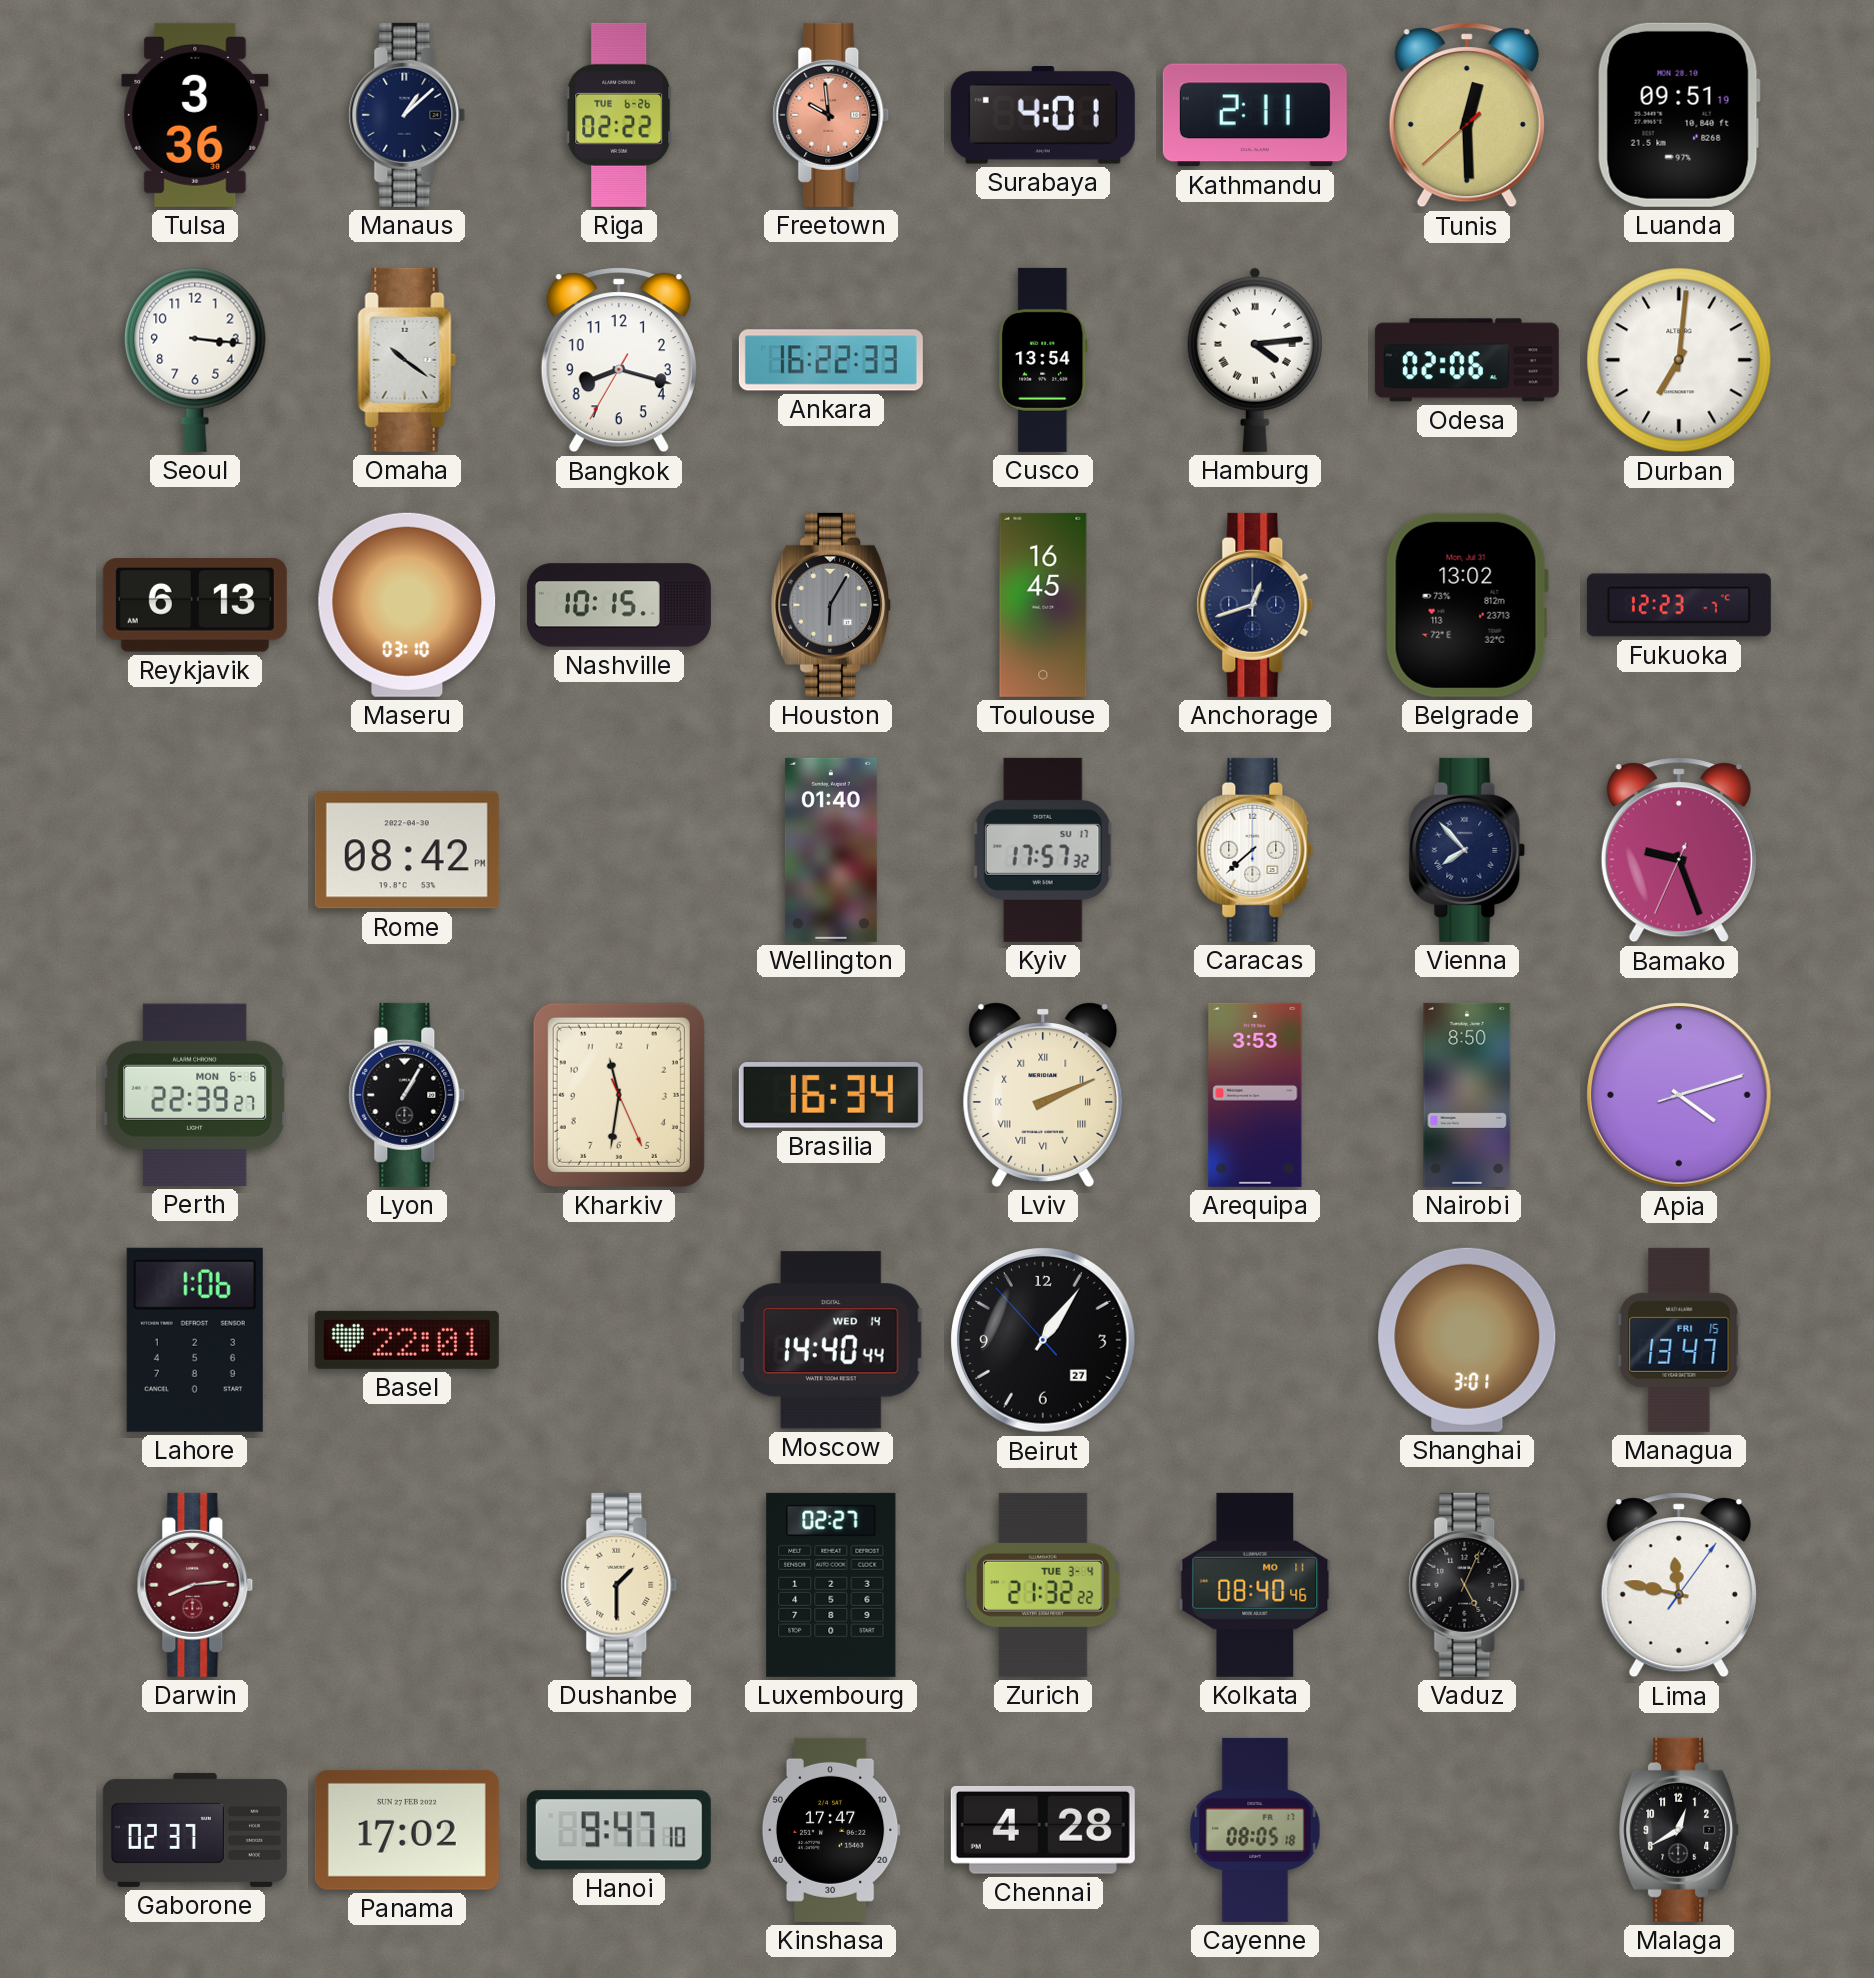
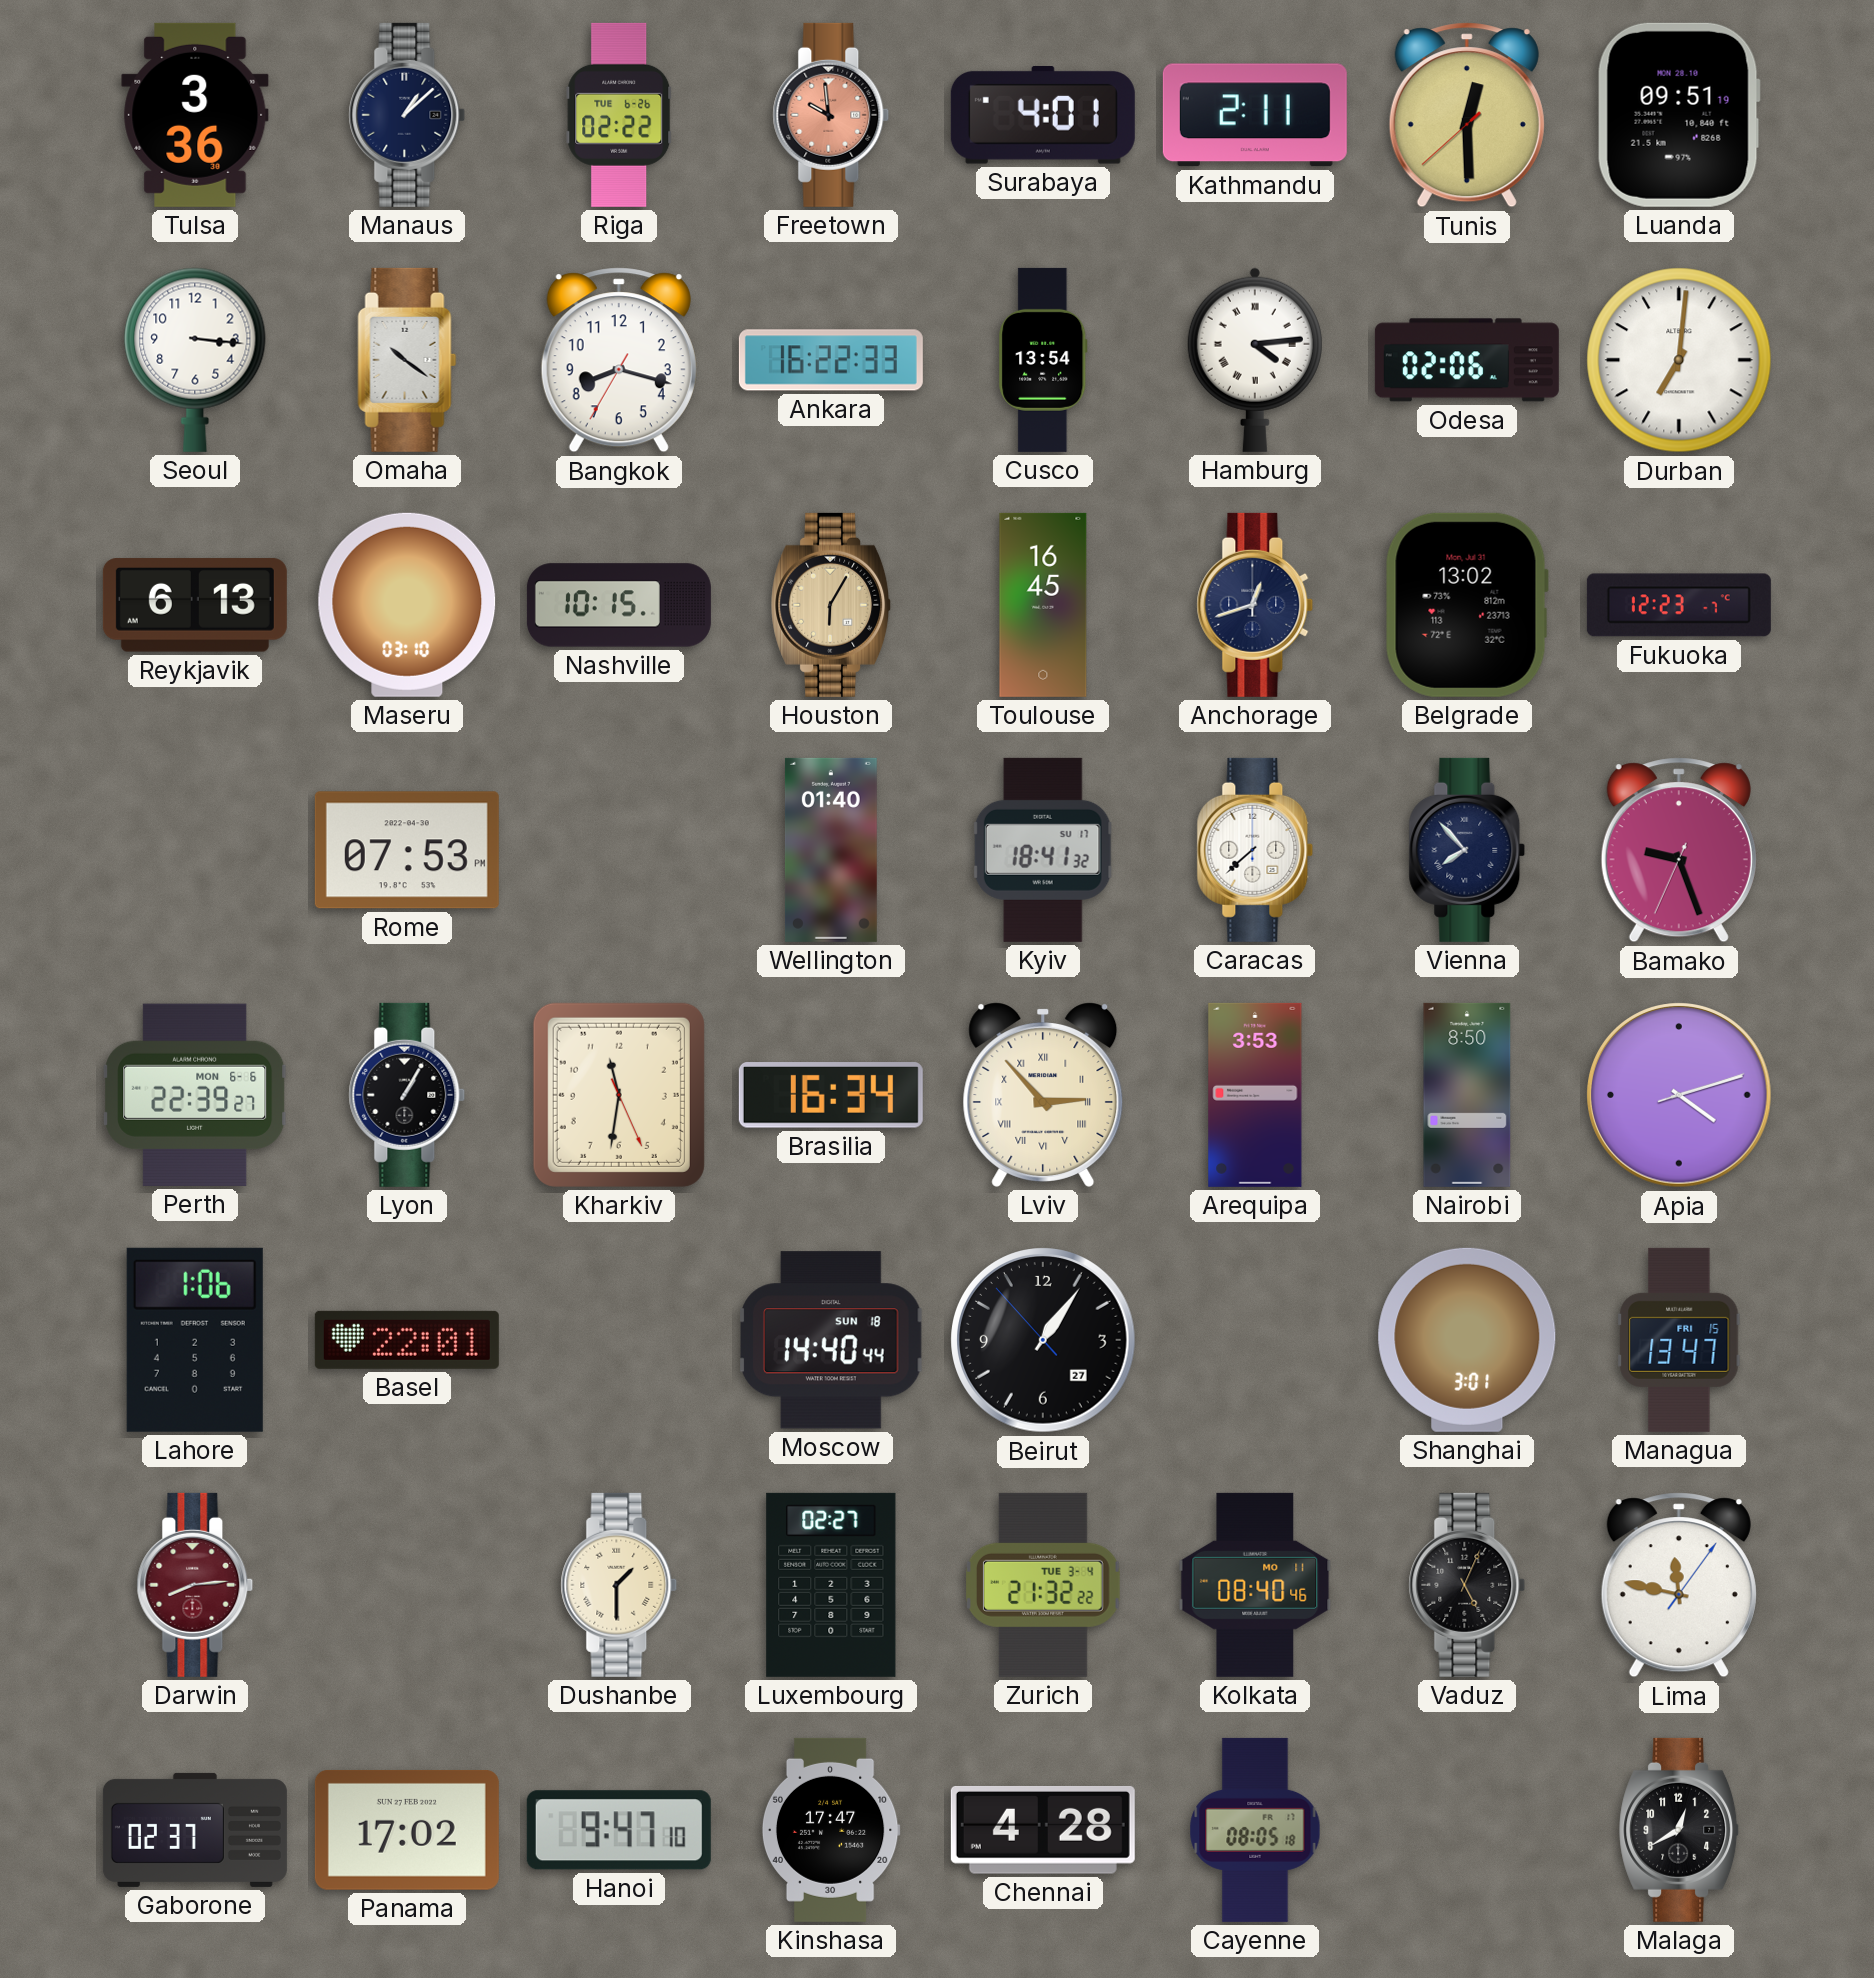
Houston dial: grey -> champagne
Rome: 08:42 -> 07:53
Kyiv: 17:57 -> 18:41
Lviv: 2:11 -> 2:53
Moscow date: WED 14 -> SUN 18
